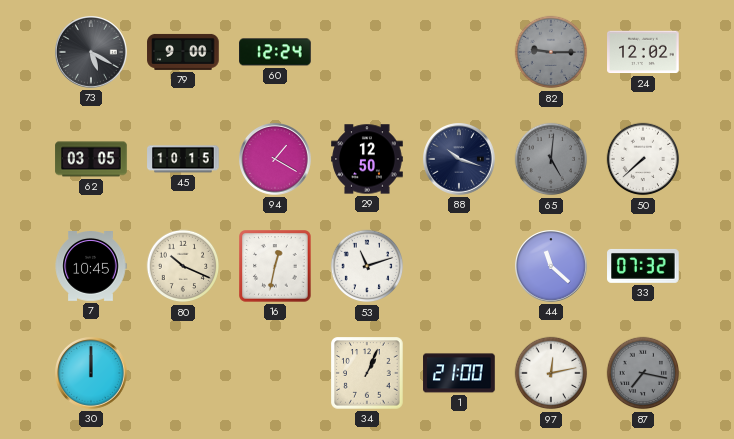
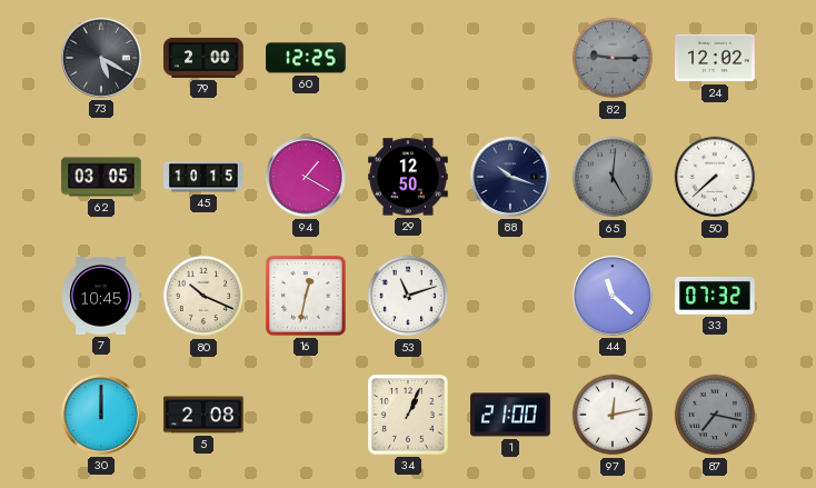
79: 9:00 -> 2:00
60: 12:24 -> 12:25
5: none -> 2:08
